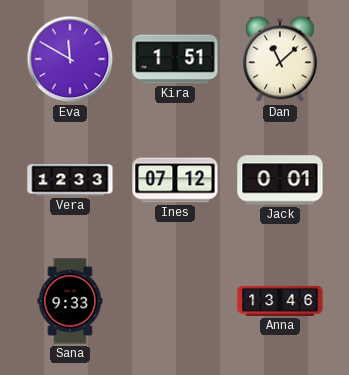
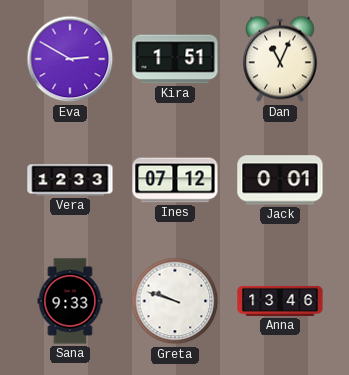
Eva: 11:50 -> 2:50
Dan: 11:08 -> 11:04
Greta: none -> 9:48
